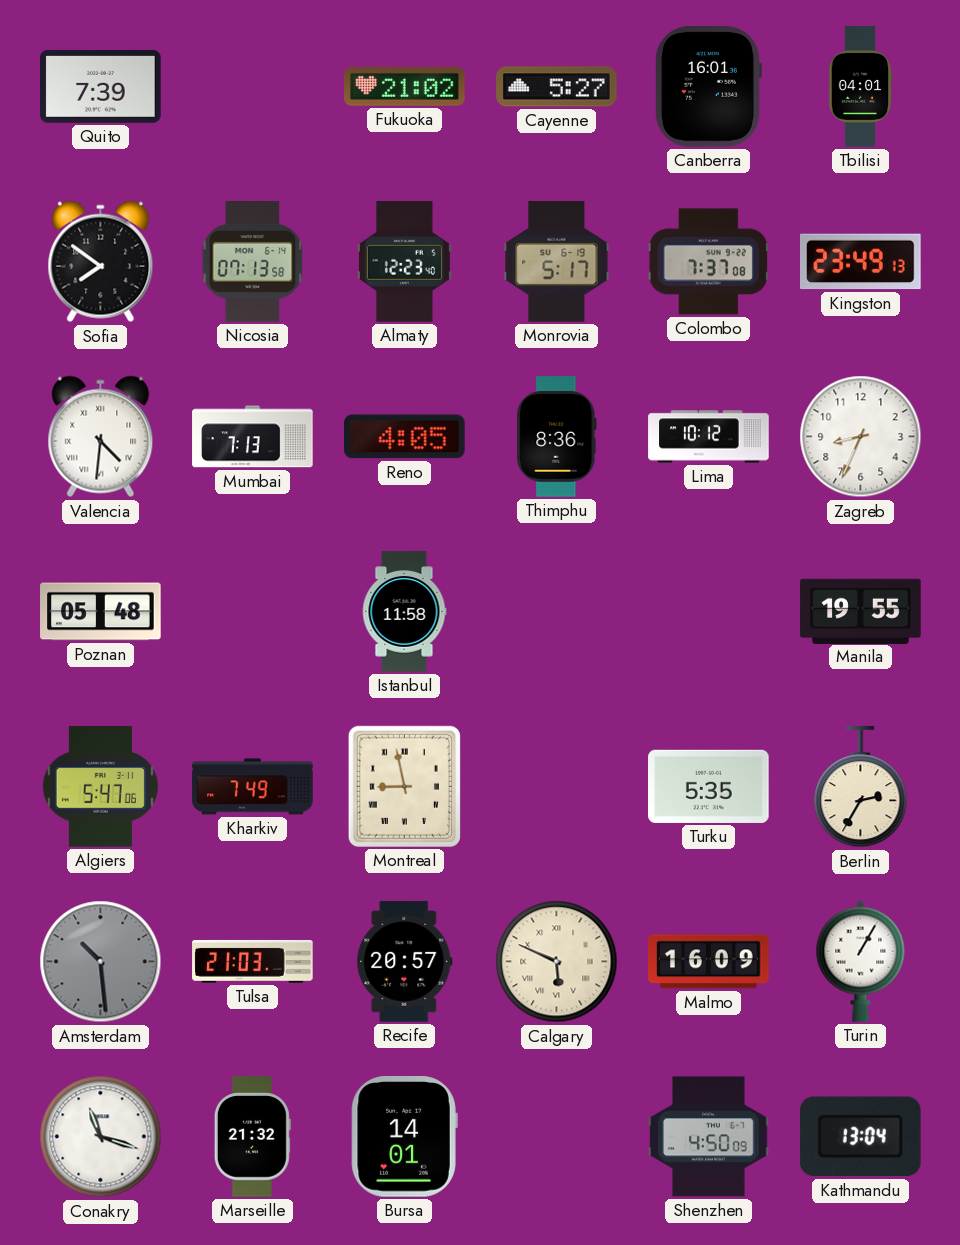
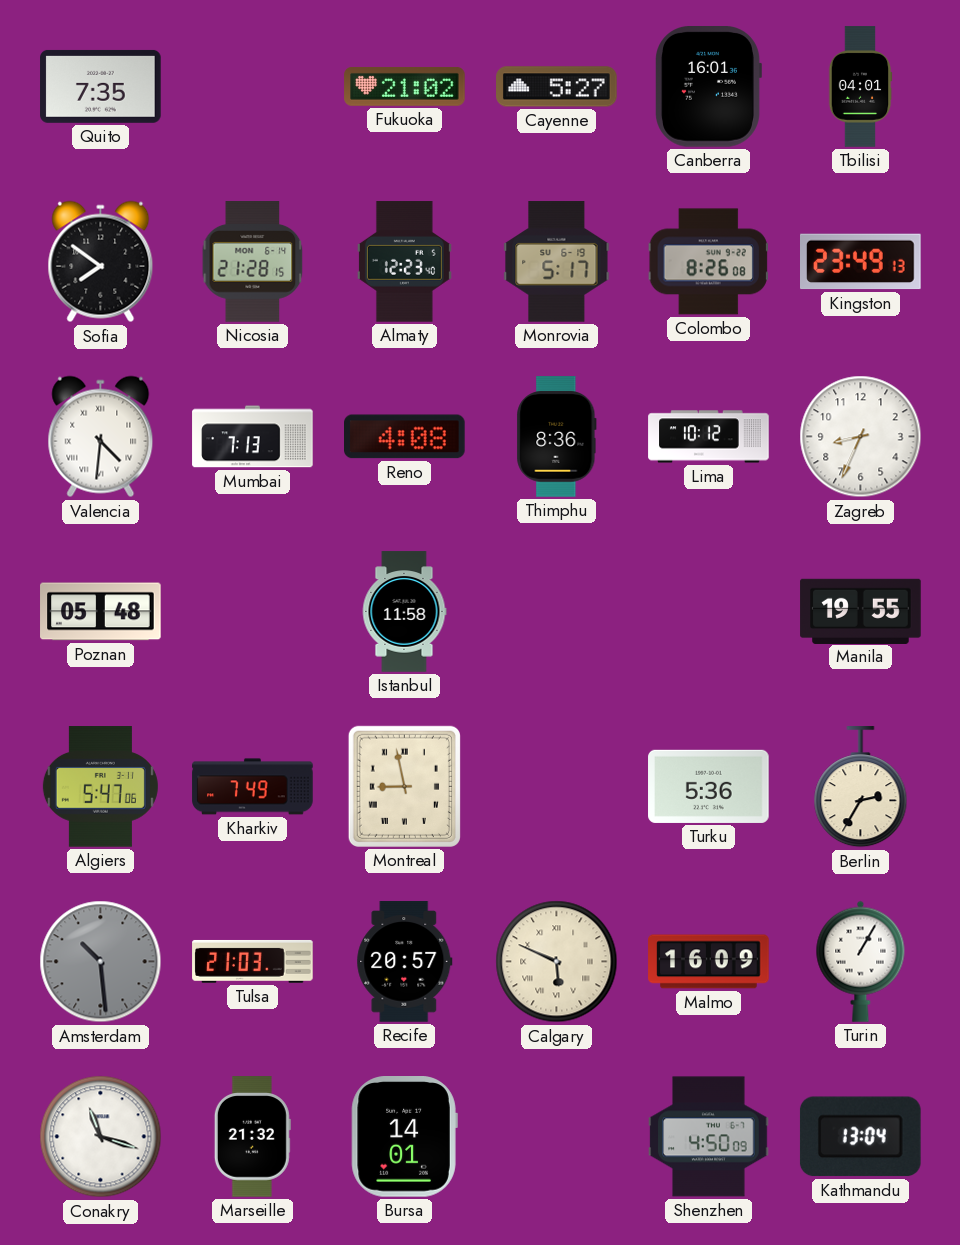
Quito: 7:39 -> 7:35
Nicosia: 07:13 -> 21:28
Colombo: 7:37 -> 8:26
Reno: 4:05 -> 4:08
Turku: 5:35 -> 5:36
